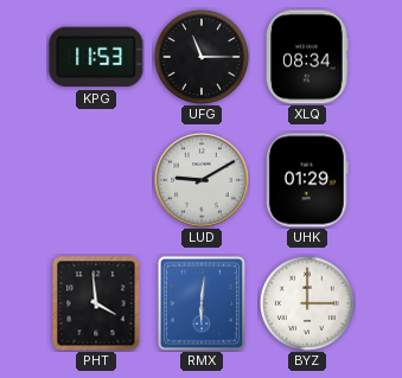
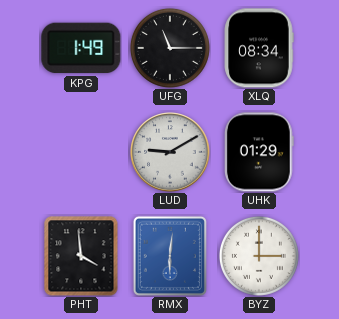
KPG: 11:53 -> 1:49
